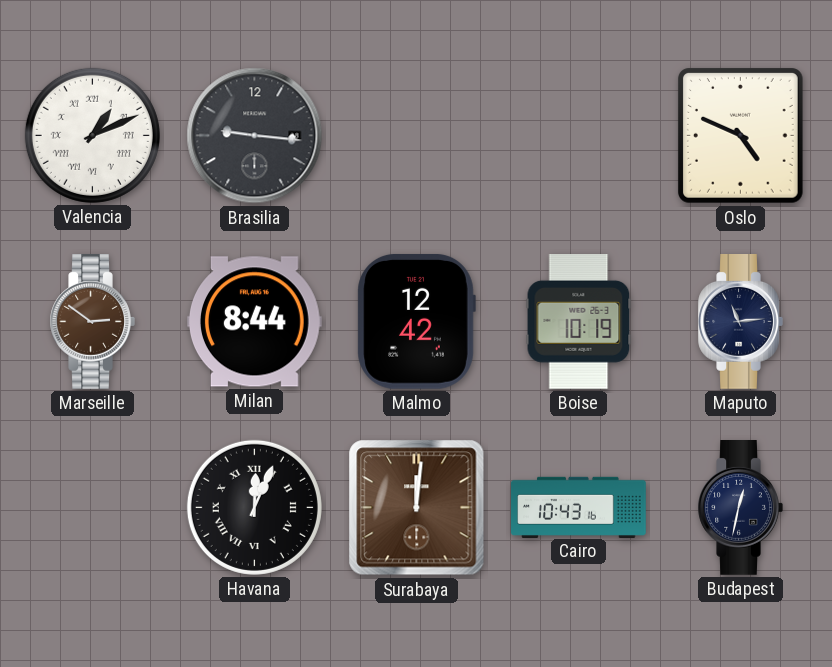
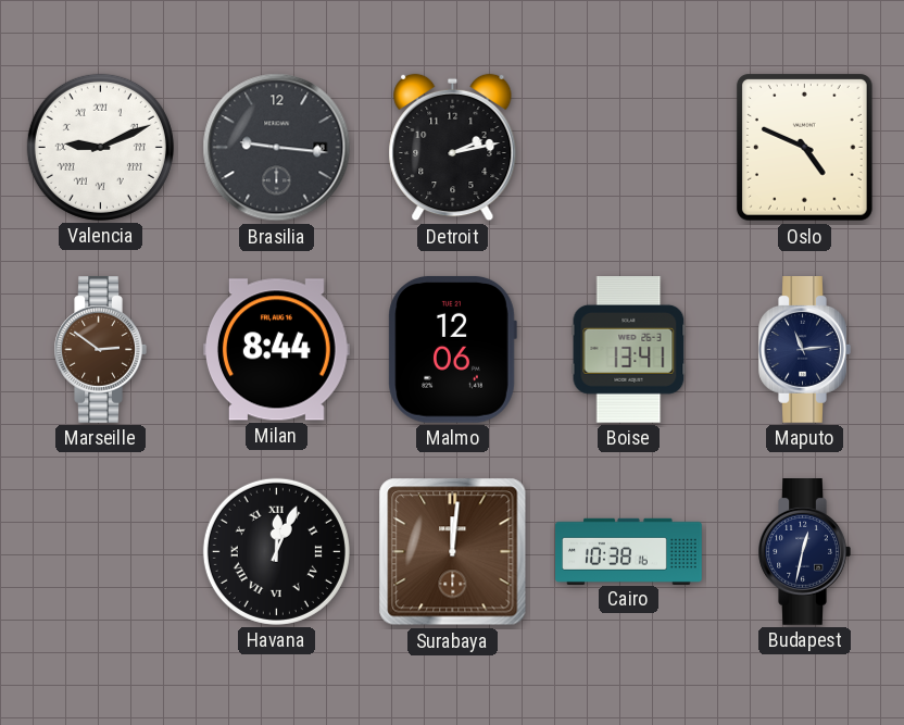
Valencia: 1:11 -> 9:11
Detroit: none -> 2:13
Malmo: 12:42 -> 12:06
Boise: 10:19 -> 13:41
Cairo: 10:43 -> 10:38
